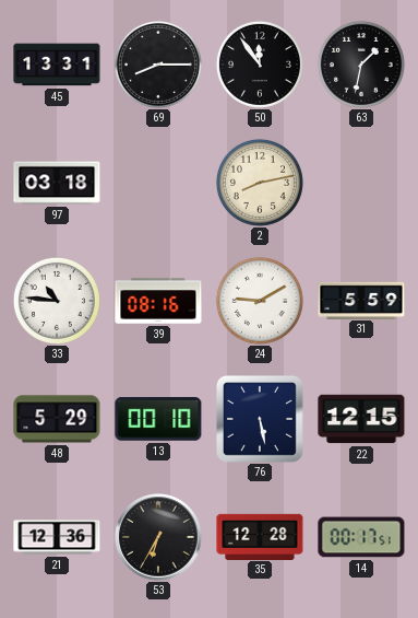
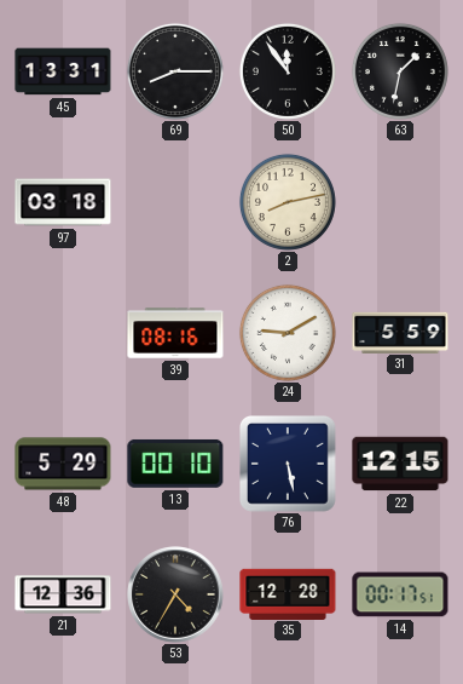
33: 10:46 -> none
53: 6:35 -> 4:35
